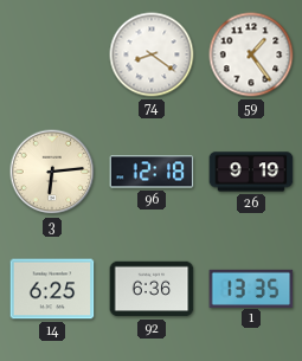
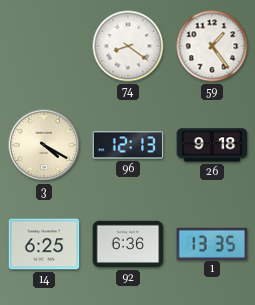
3: 6:14 -> 4:20
96: 12:18 -> 12:13
26: 9:19 -> 9:18
